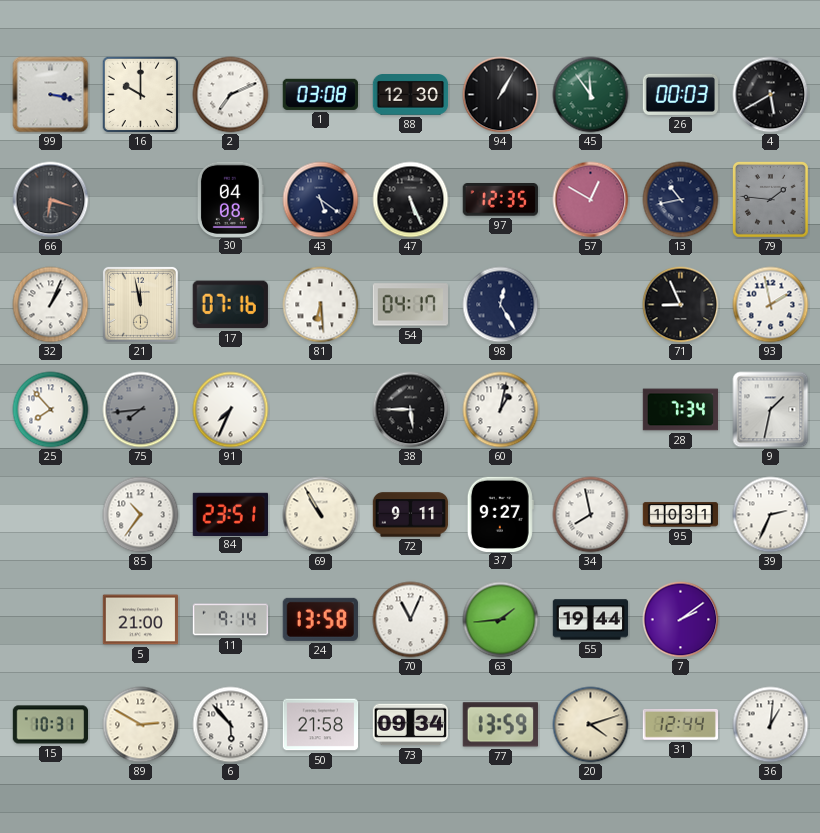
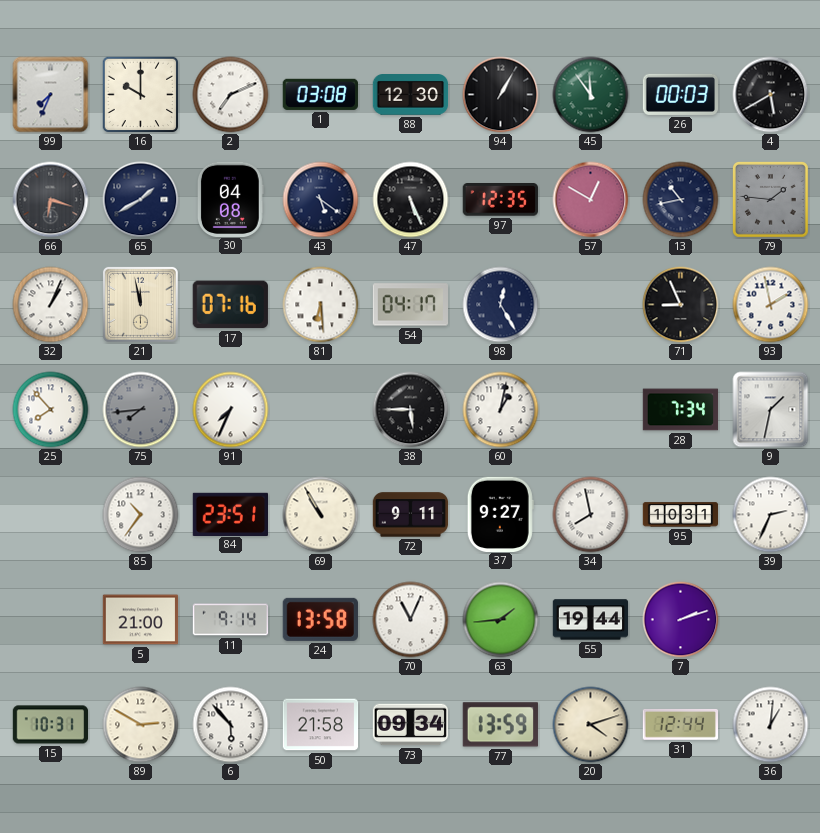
99: 3:17 -> 7:34
65: none -> 1:40
7: 2:09 -> 2:12
